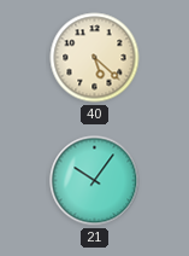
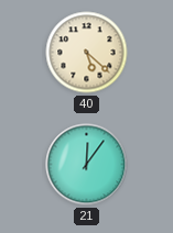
21: 10:06 -> 12:06
